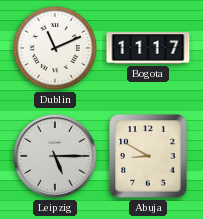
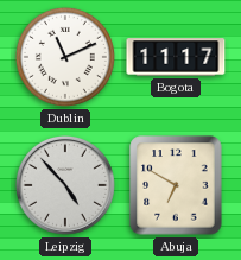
Leipzig: 5:15 -> 4:53
Abuja: 8:50 -> 6:50
